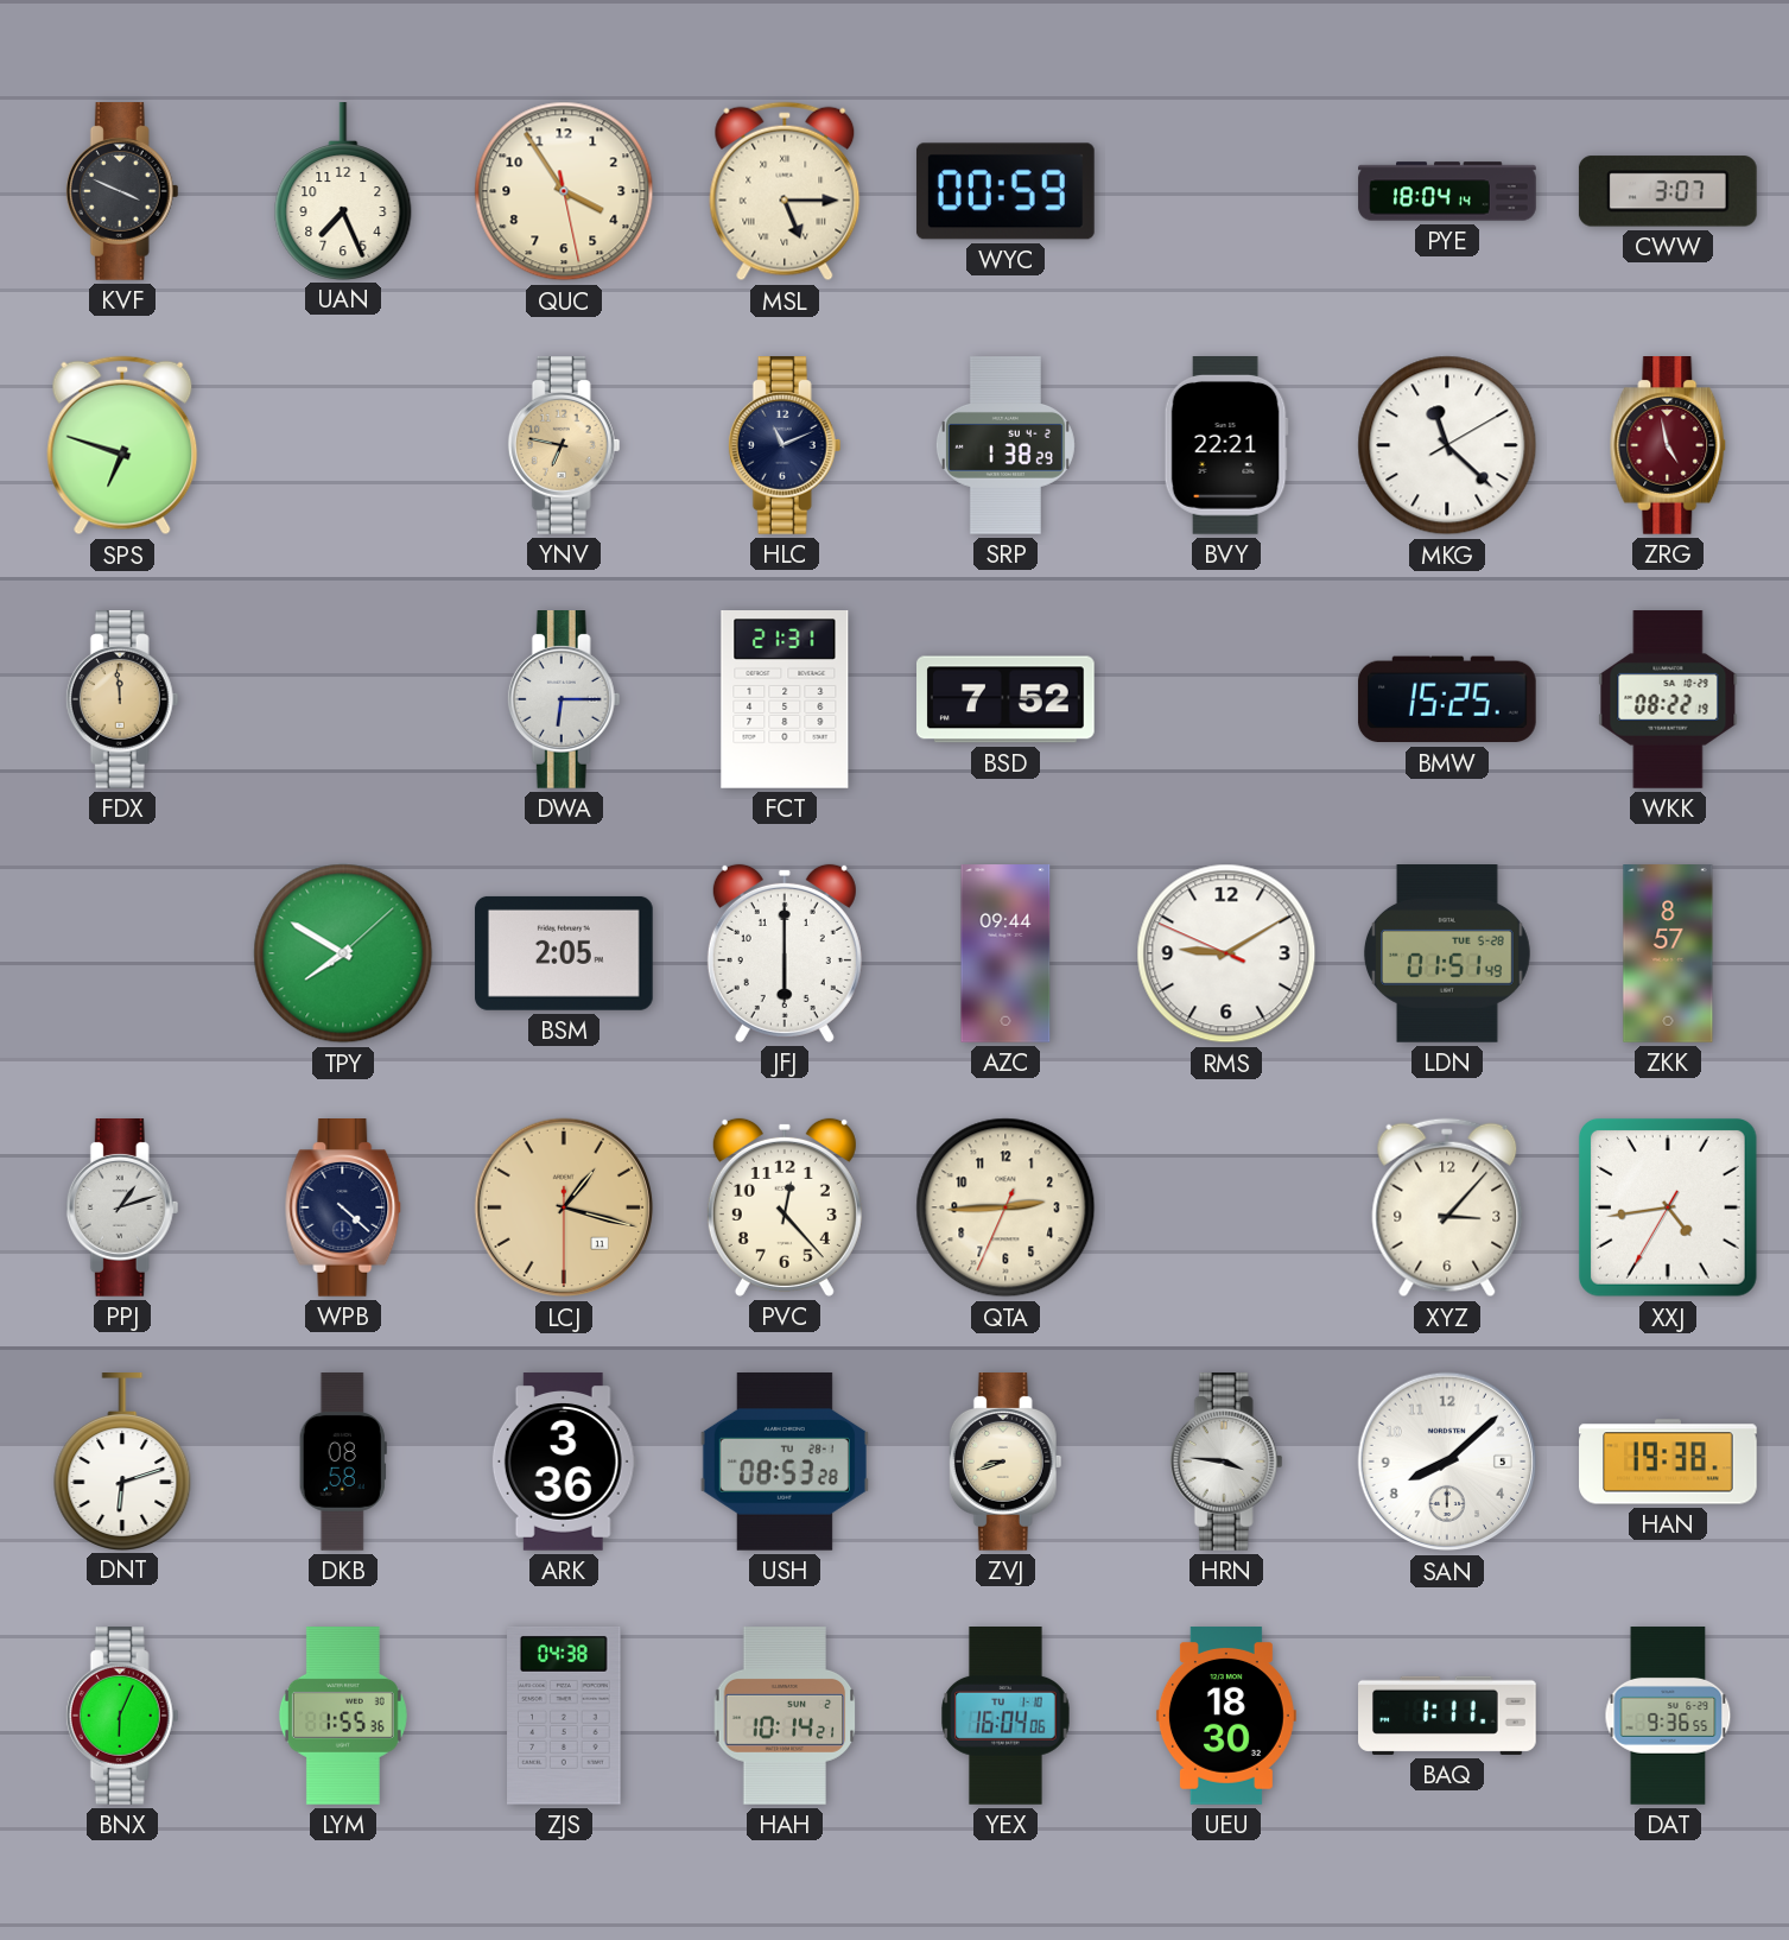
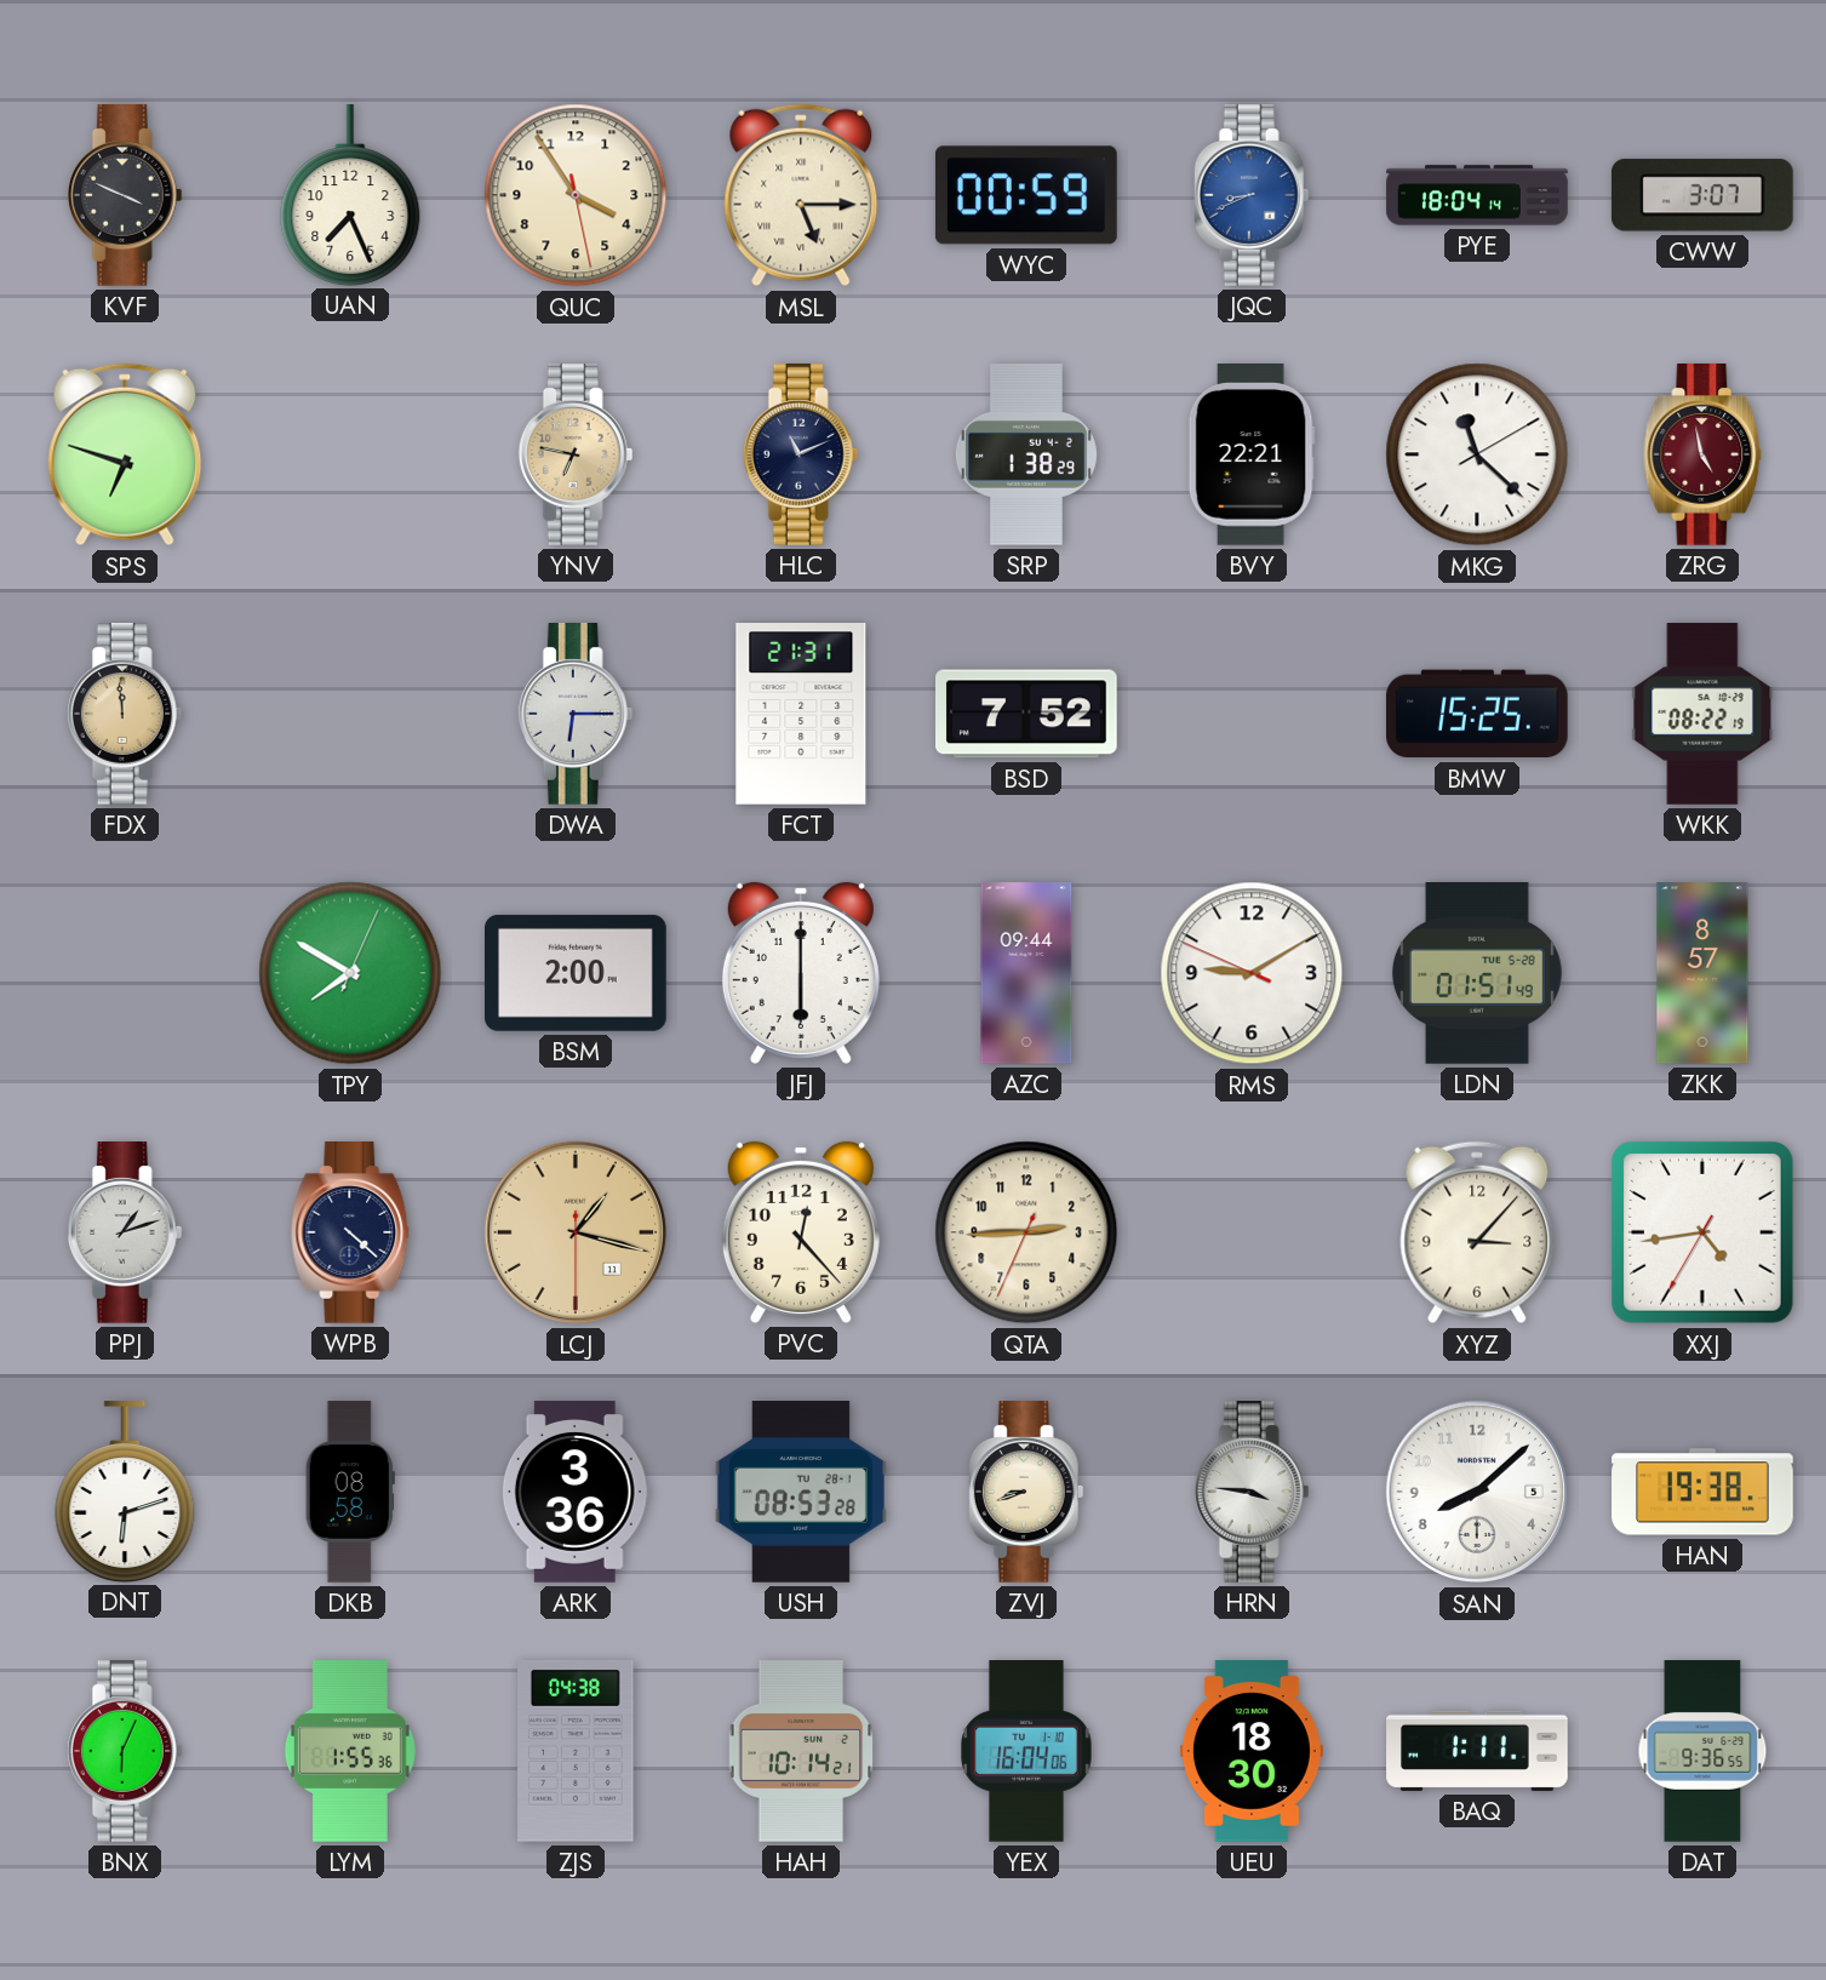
JQC: none -> 8:41
TPY: 7:50:08 -> 7:50:04
BSM: 2:05 -> 2:00
